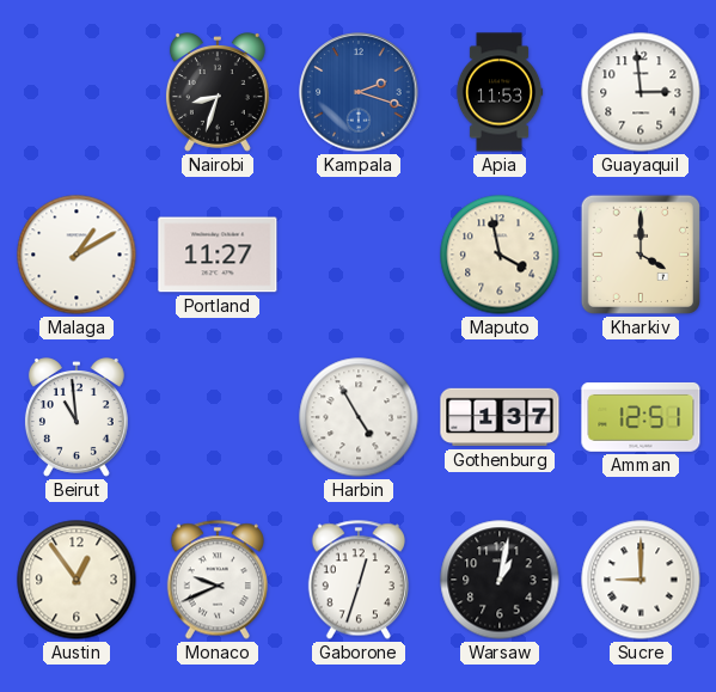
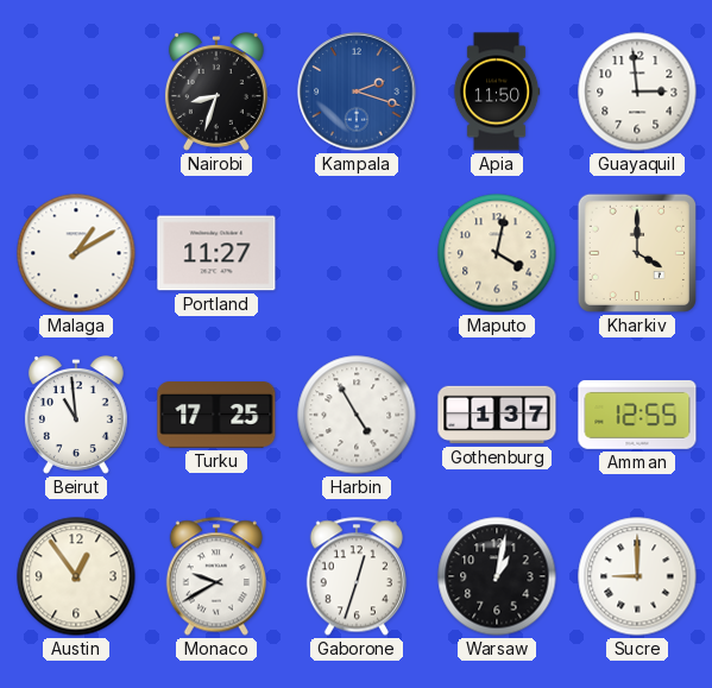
Apia: 11:53 -> 11:50
Maputo: 3:58 -> 4:02
Turku: none -> 17:25
Amman: 12:51 -> 12:55
Monaco: 9:41 -> 9:40
